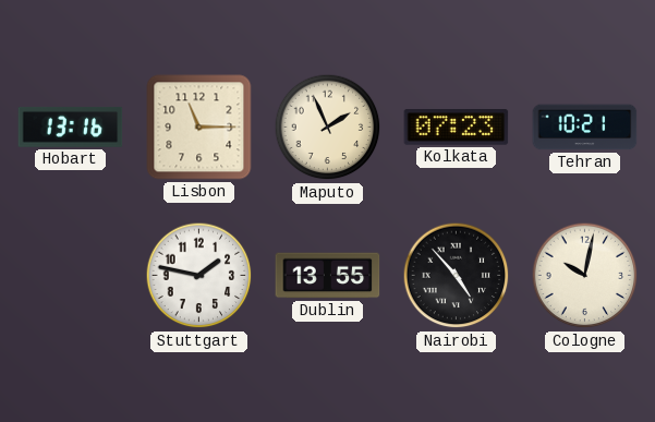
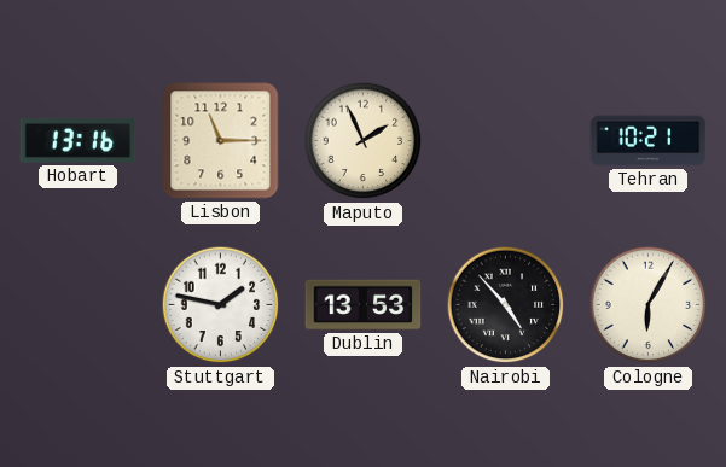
Kolkata: 07:23 -> none
Dublin: 13:55 -> 13:53
Cologne: 10:02 -> 6:05
